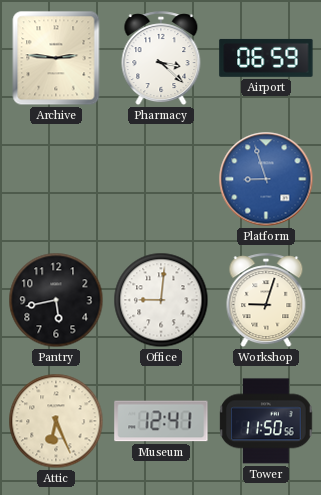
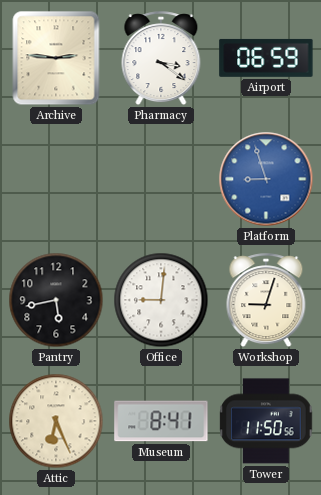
Pharmacy: 3:22 -> 3:21
Museum: 12:41 -> 8:41
